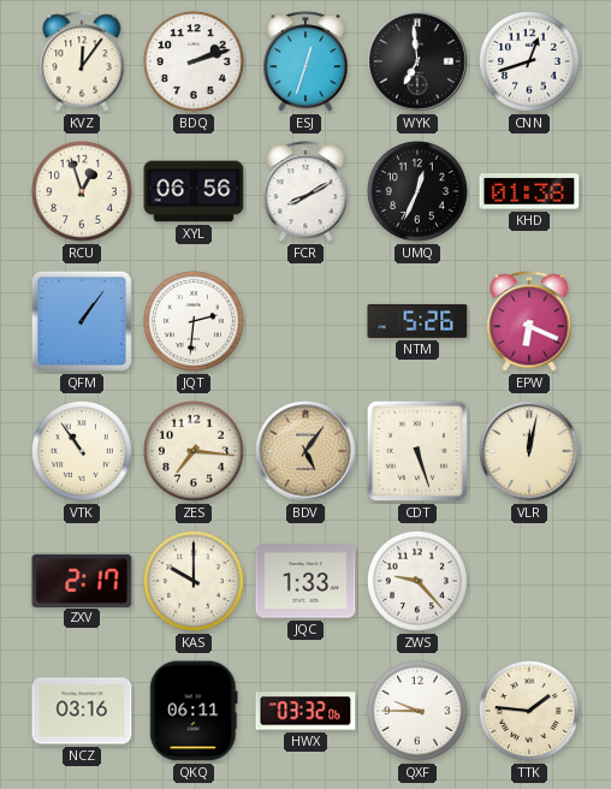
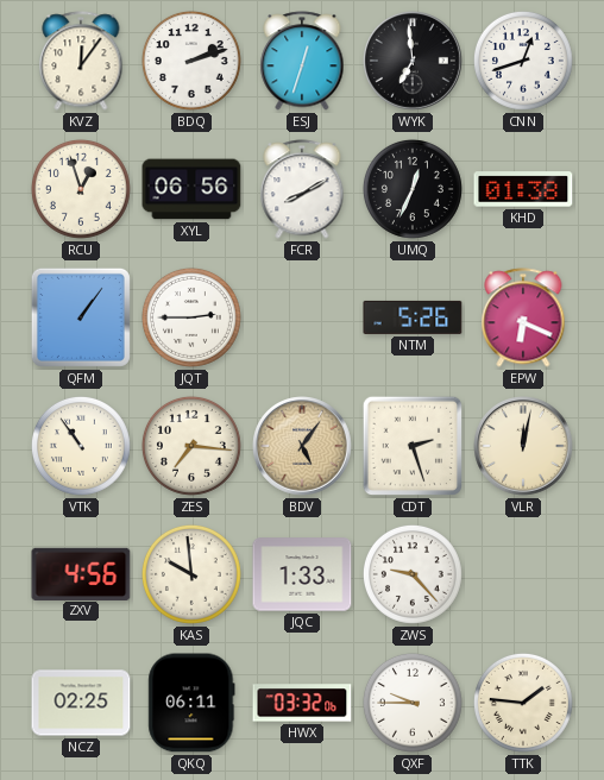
JQT: 2:31 -> 2:45
CDT: 5:27 -> 2:27
ZXV: 2:17 -> 4:56
KAS: 10:00 -> 9:59
NCZ: 03:16 -> 02:25
